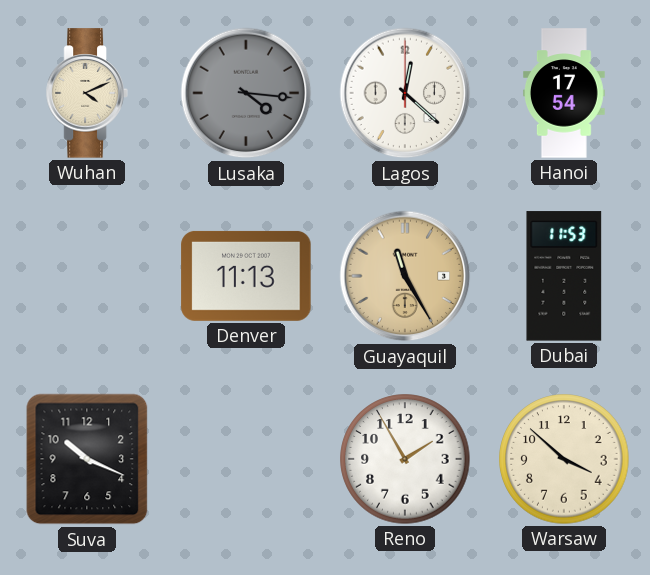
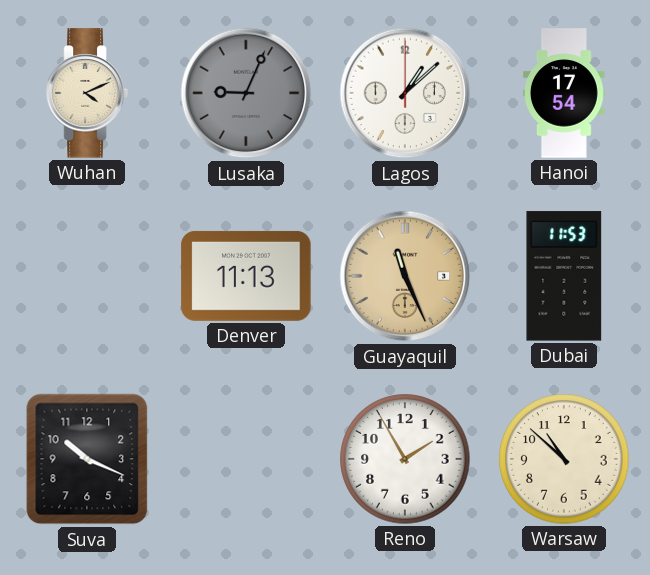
Lusaka: 4:16 -> 9:04
Lagos: 12:22 -> 1:08
Guayaquil: 11:25 -> 11:26
Warsaw: 3:52 -> 10:52
